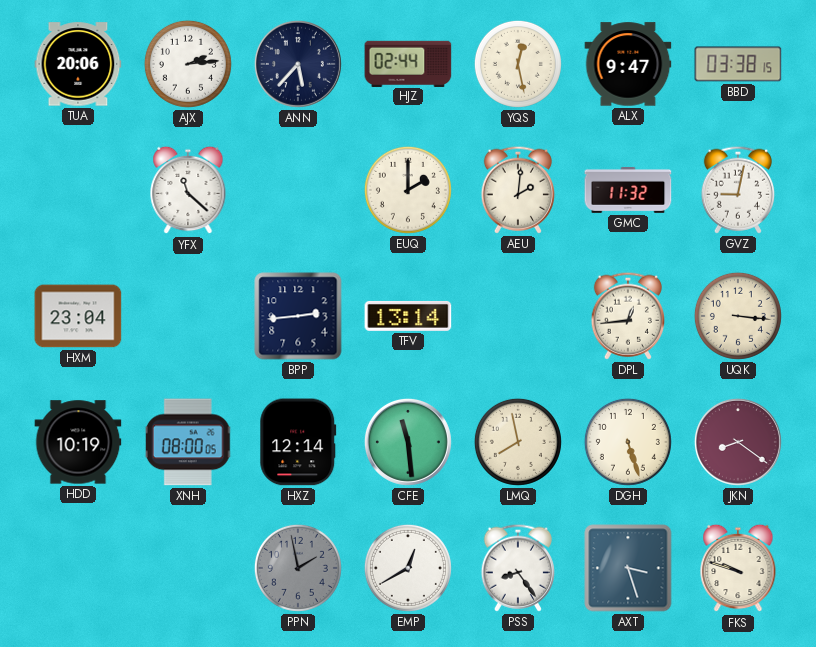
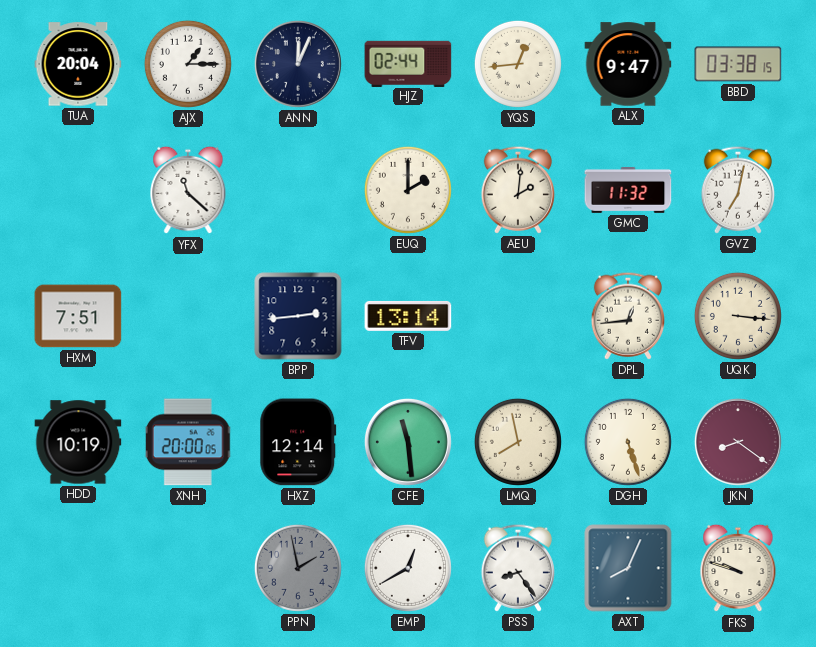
TUA: 20:06 -> 20:04
AJX: 2:14 -> 1:15
ANN: 5:37 -> 12:04
YQS: 12:28 -> 12:44
GVZ: 9:02 -> 7:02
HXM: 23:04 -> 7:51
XNH: 08:00 -> 20:00
AXT: 3:27 -> 8:04
